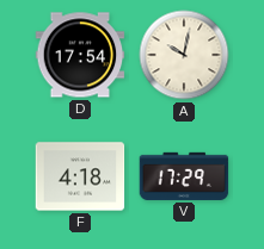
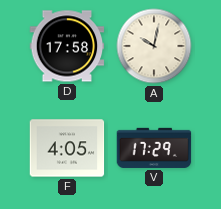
D: 17:54 -> 17:58
F: 4:18 -> 4:05
